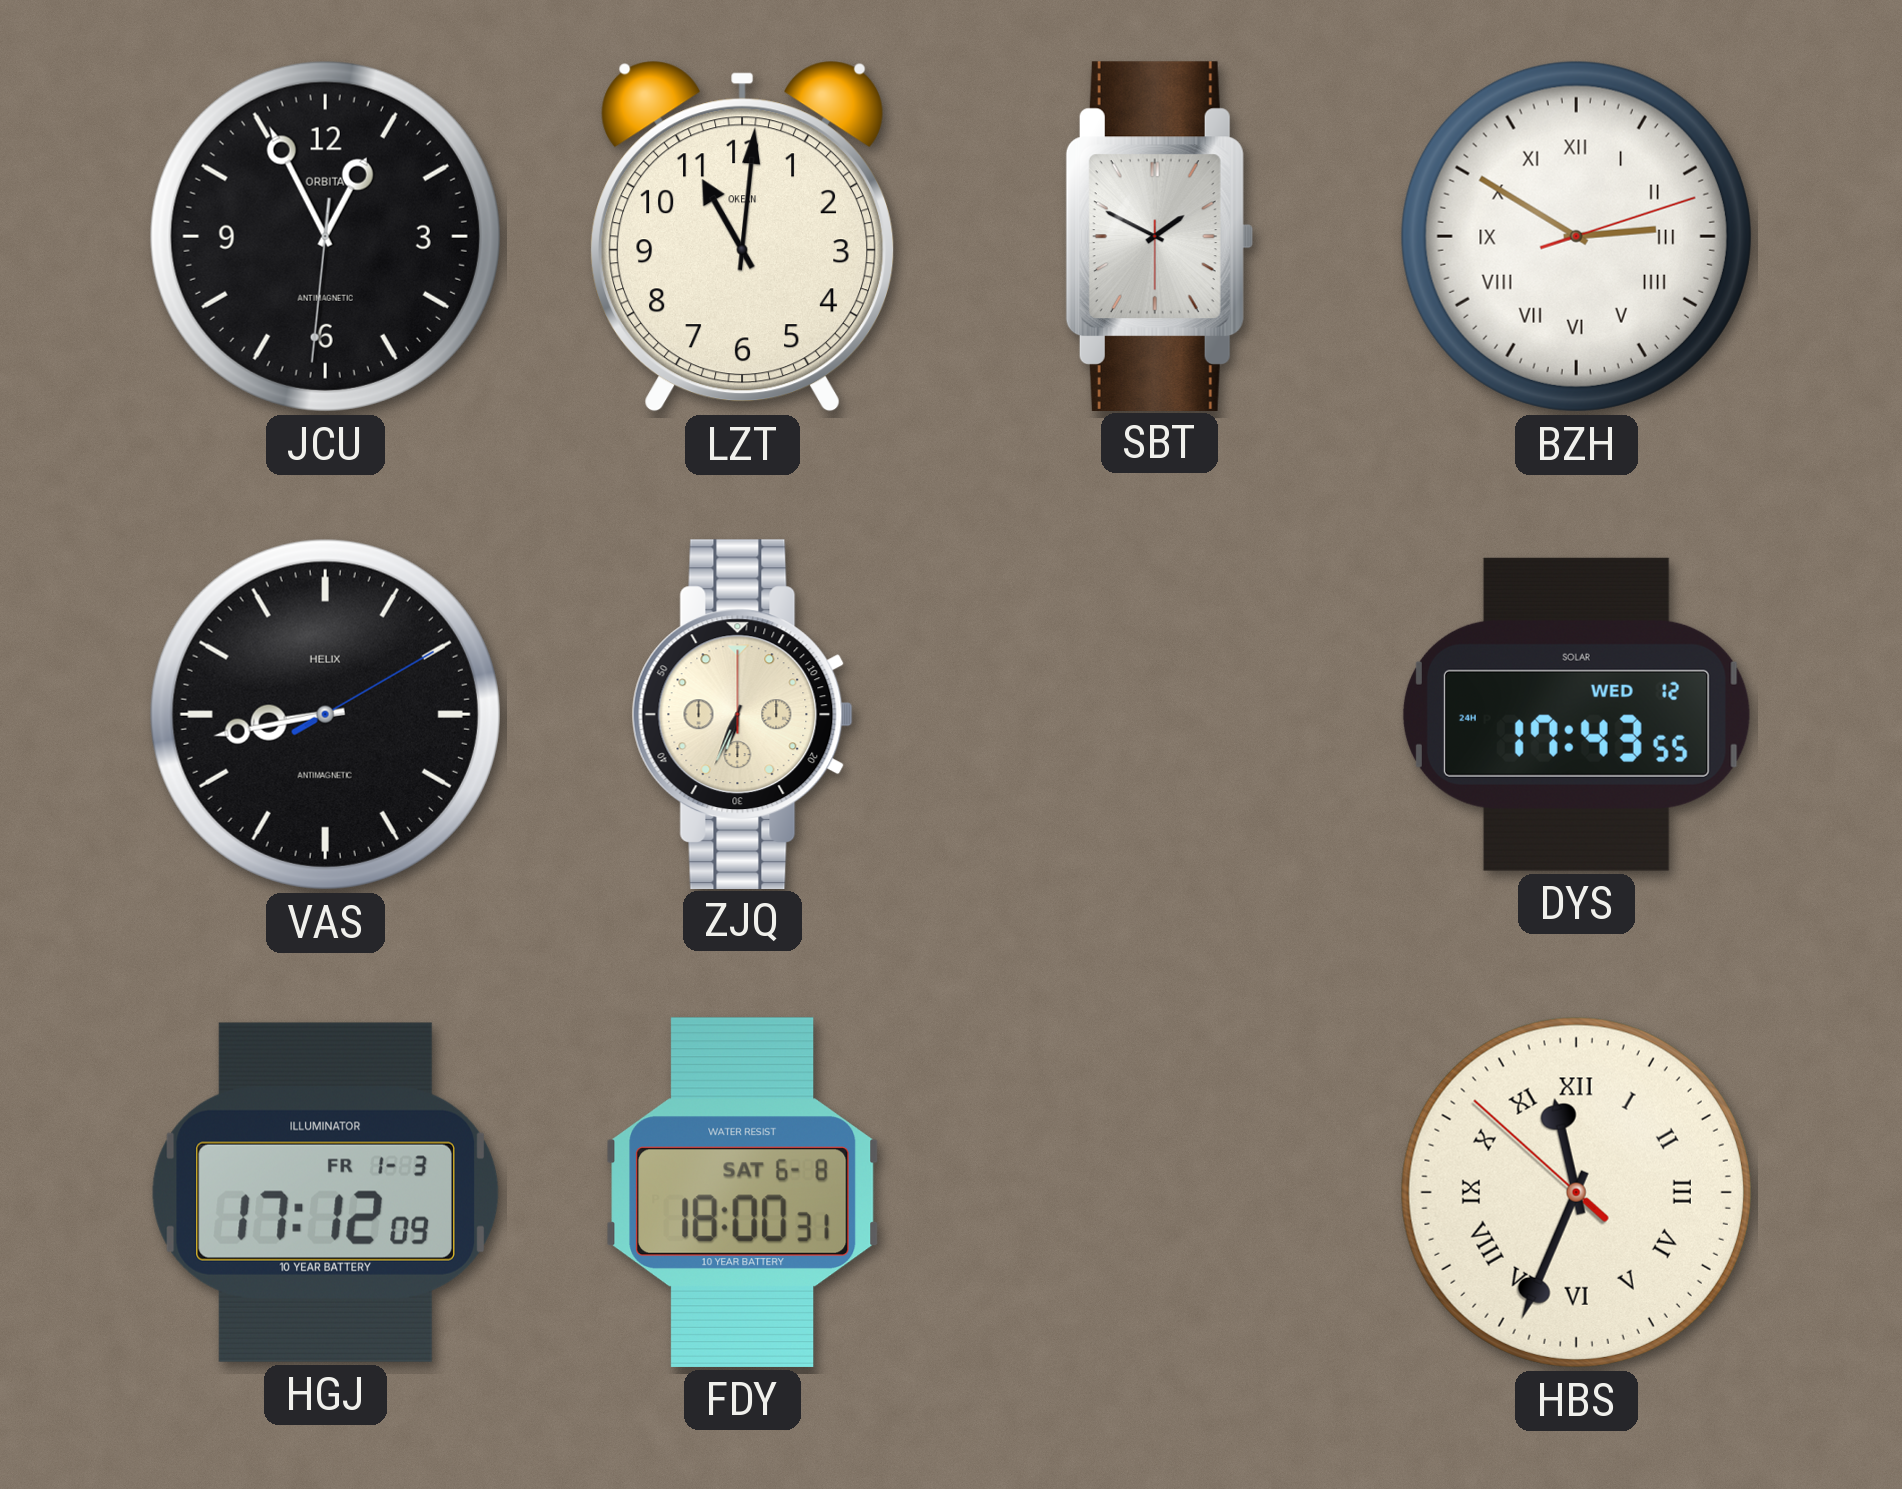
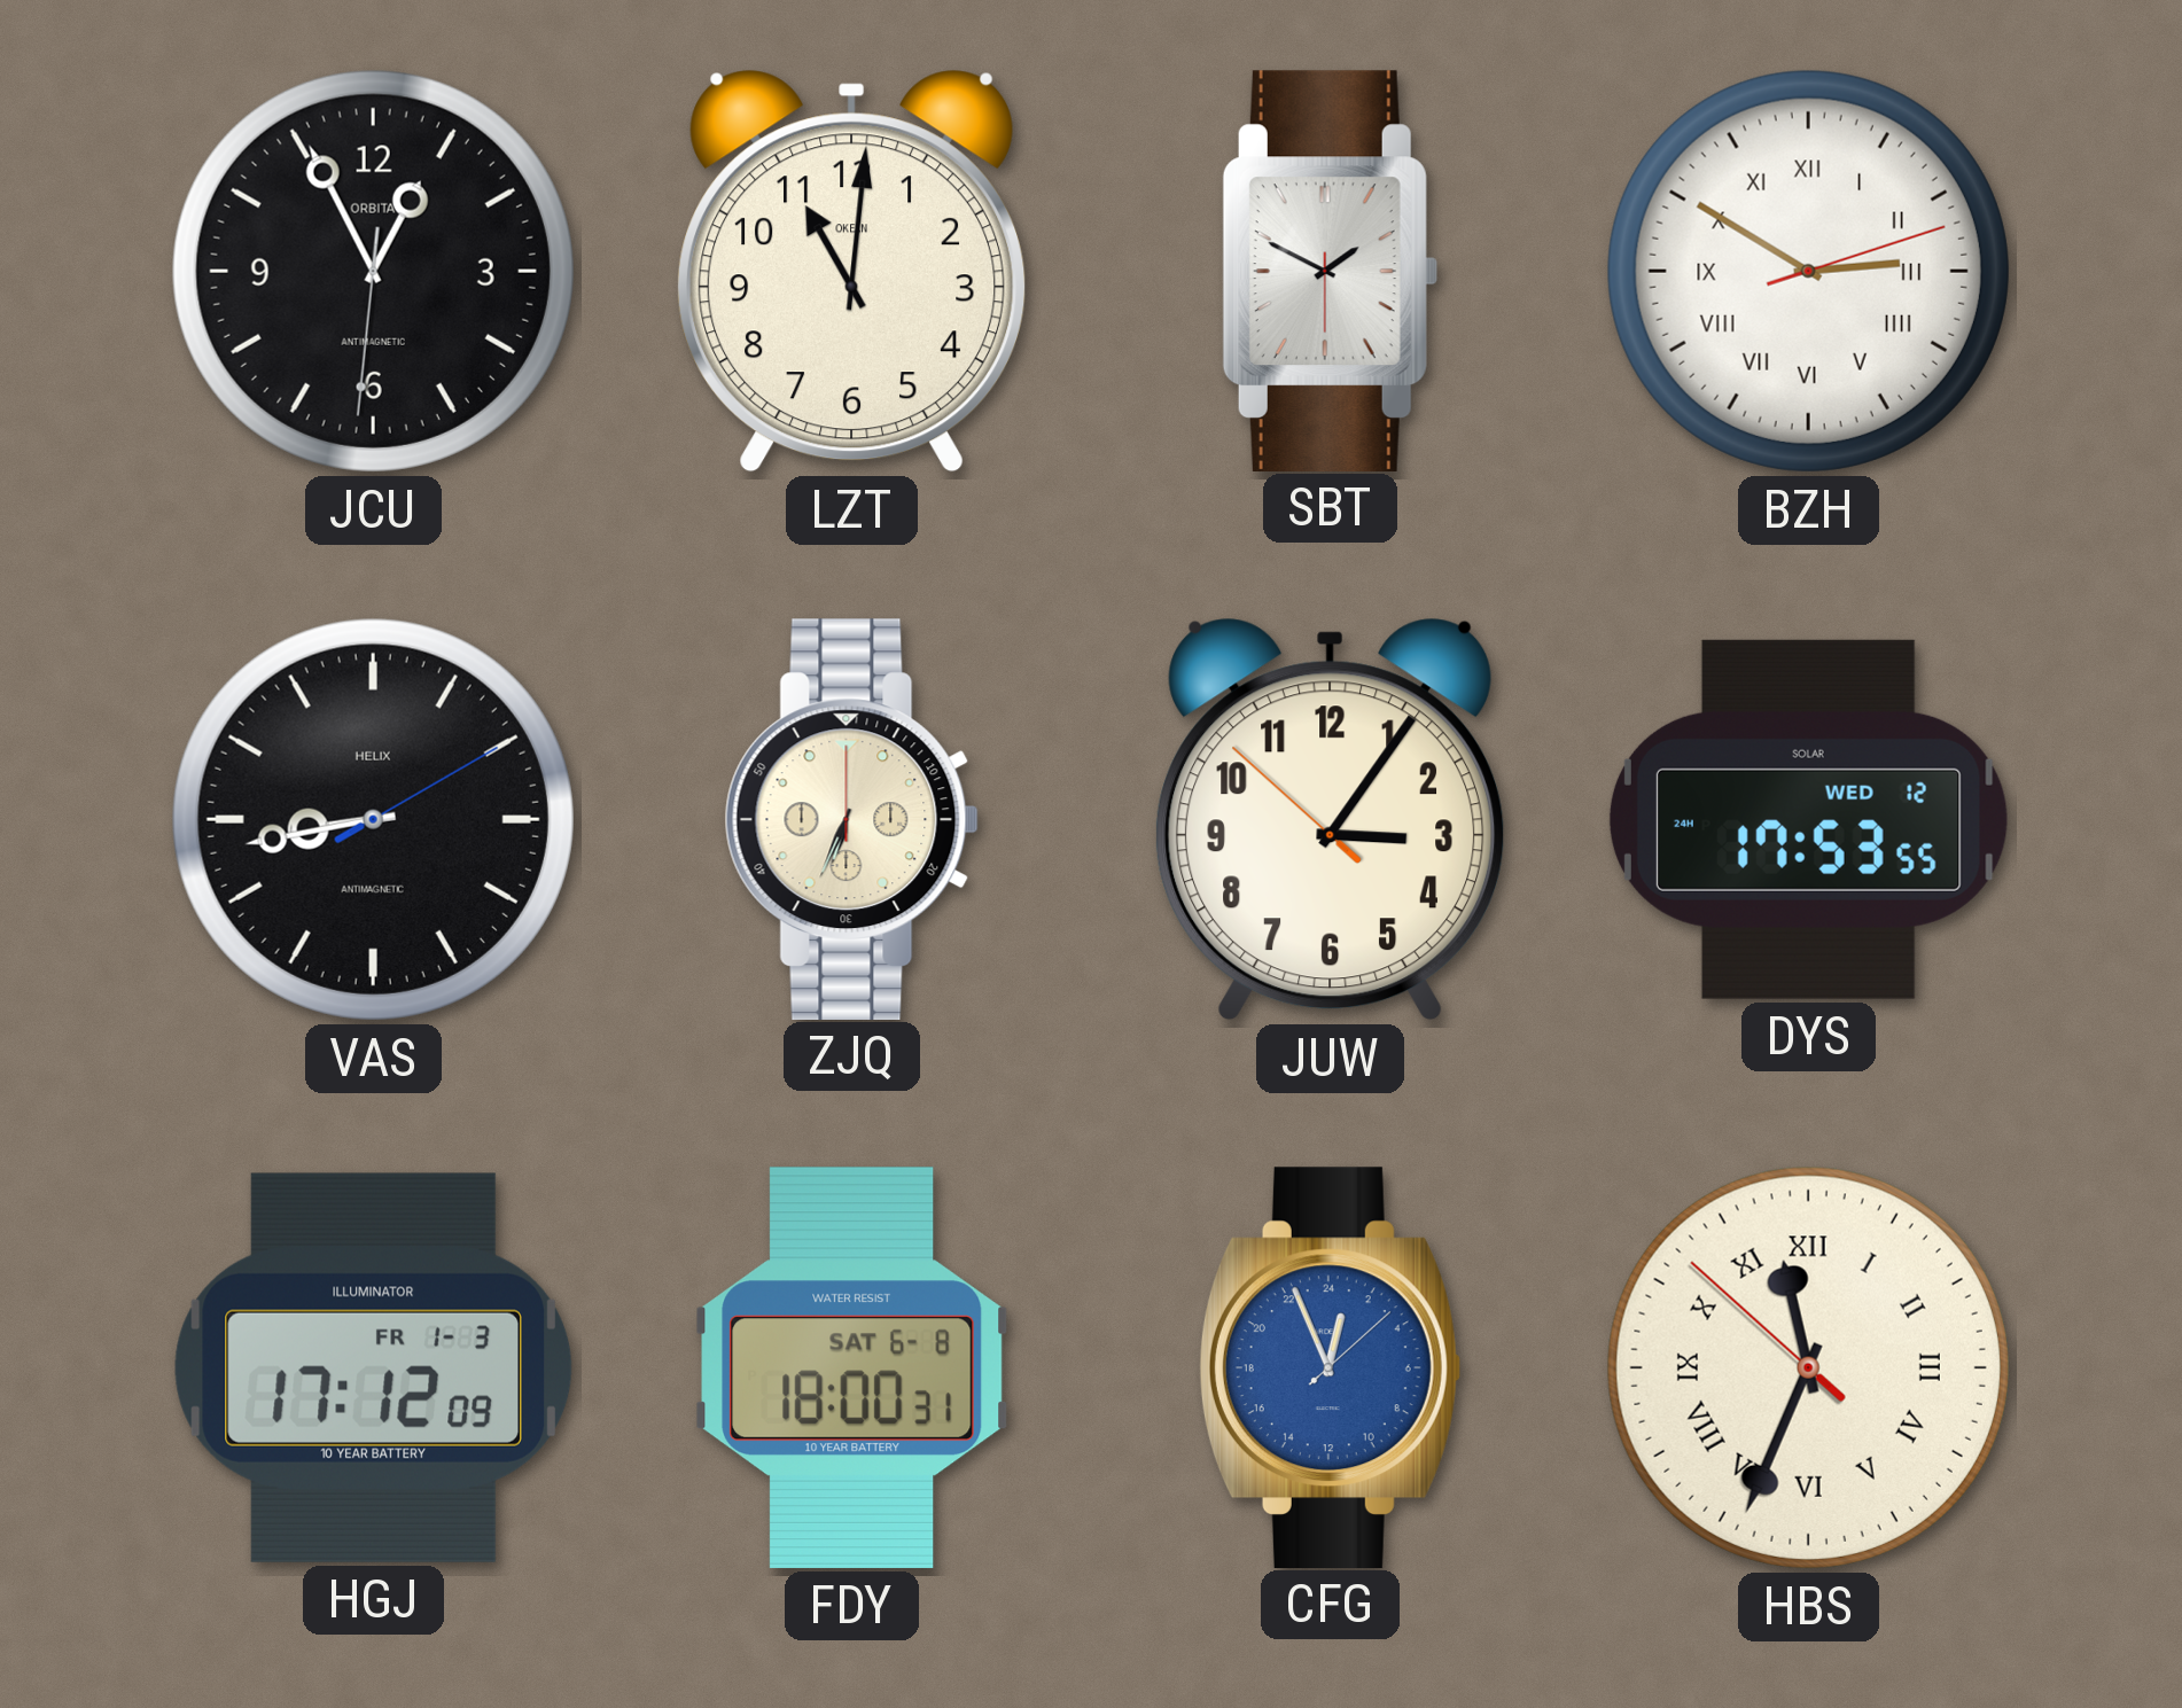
JUW: none -> 3:05
DYS: 17:43 -> 17:53
CFG: none -> 0:56
